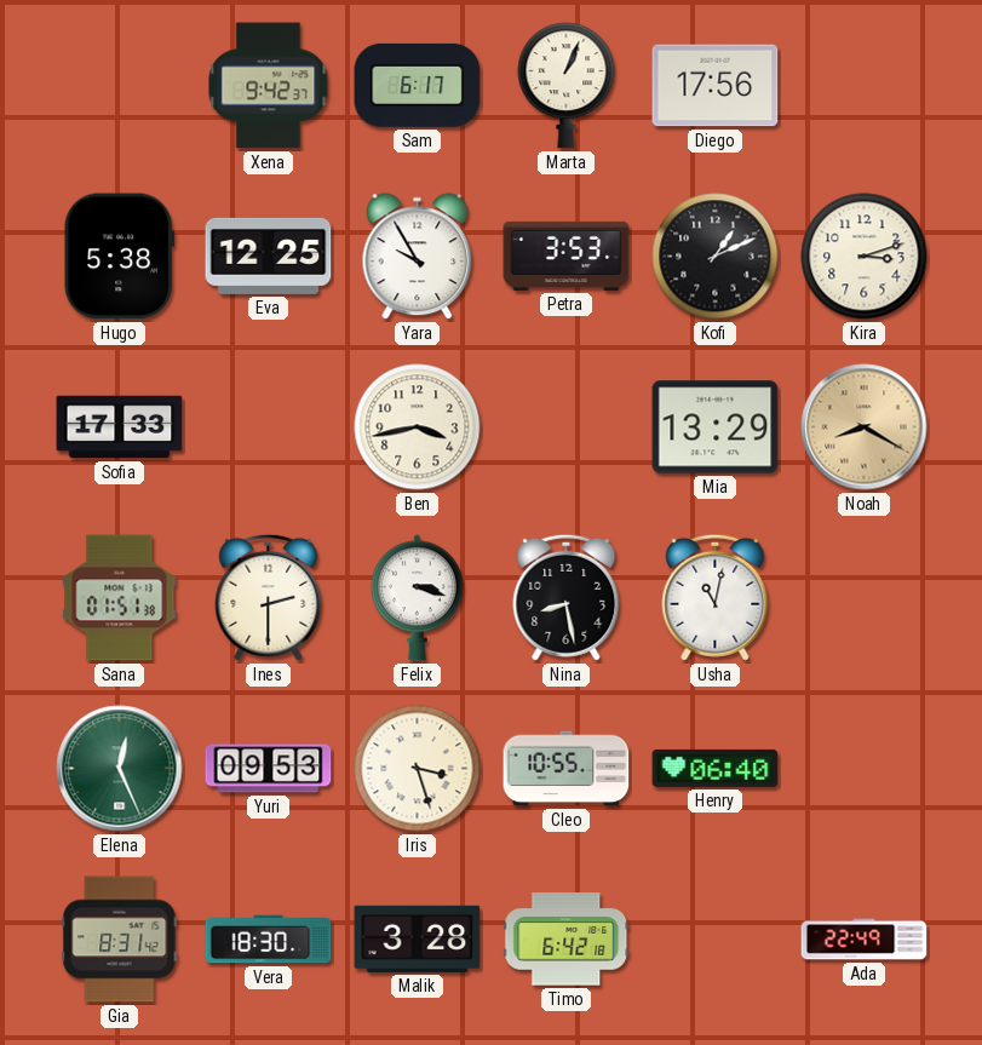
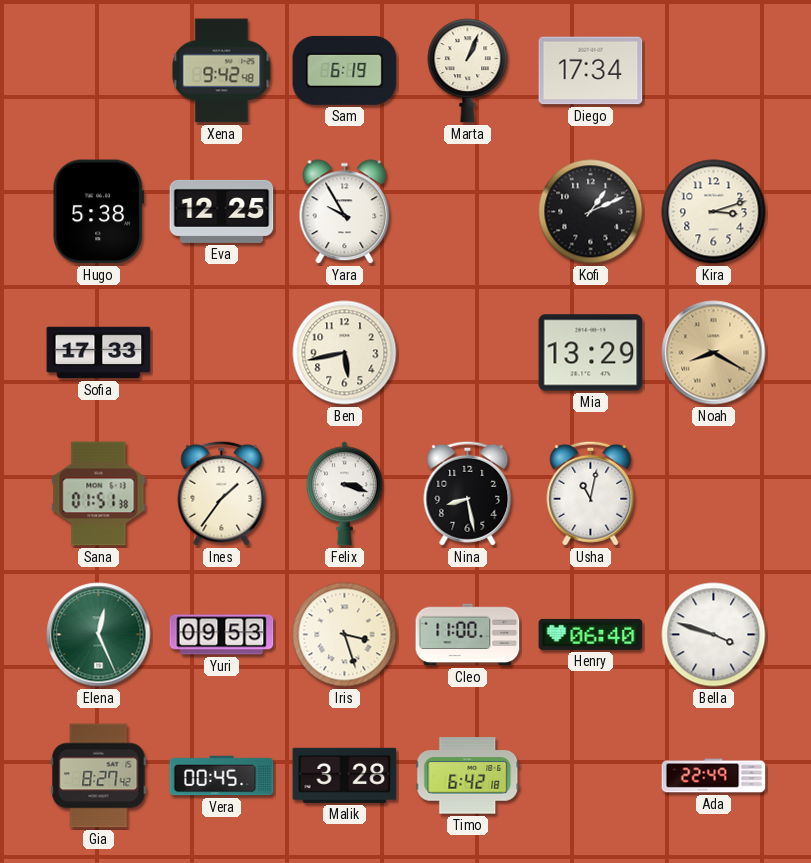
Xena: 9:42:37 -> 9:42:48
Sam: 6:17 -> 6:19
Diego: 17:56 -> 17:34
Petra: 3:53 -> none
Ben: 3:43 -> 5:43
Ines: 2:30 -> 1:36
Cleo: 10:55 -> 11:00
Bella: none -> 3:48
Gia: 8:31 -> 8:27
Vera: 18:30 -> 00:45
